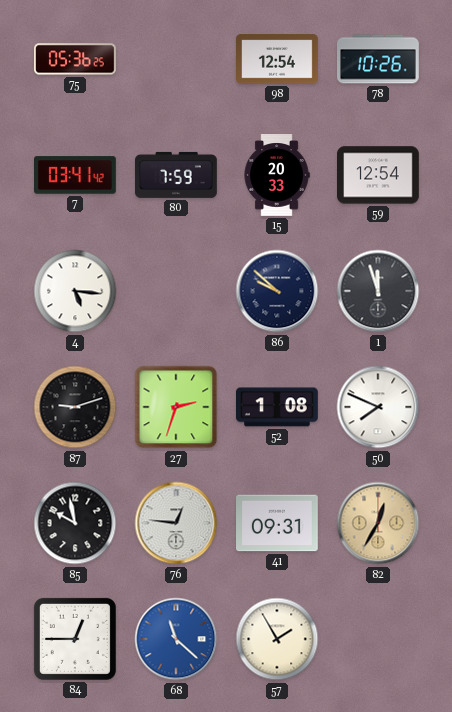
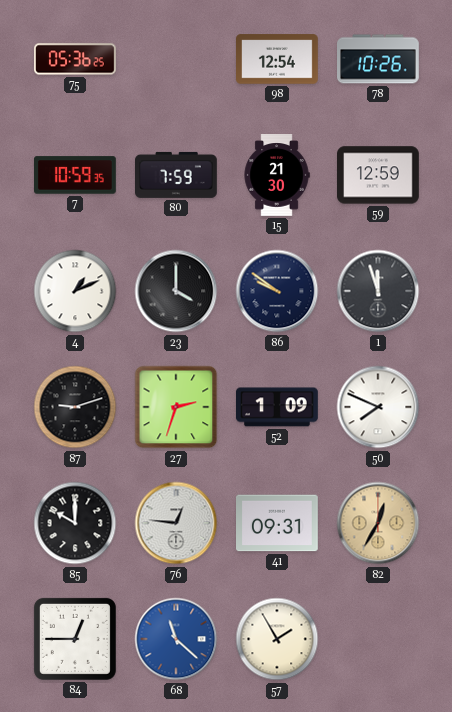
7: 03:41 -> 10:59
15: 20:33 -> 21:30
59: 12:54 -> 12:59
4: 5:16 -> 1:11
23: none -> 4:00
86: 9:52 -> 9:51
52: 1:08 -> 1:09
85: 9:58 -> 10:00
